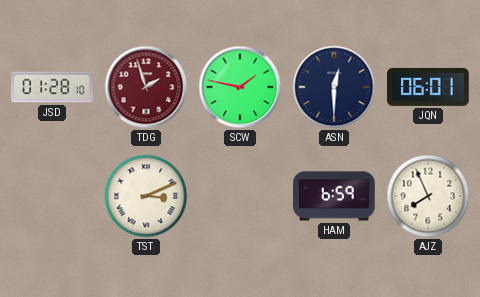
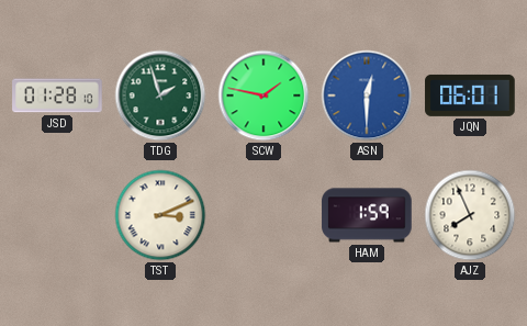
TDG dial: burgundy -> green
ASN dial: navy -> blue
HAM: 6:59 -> 1:59
